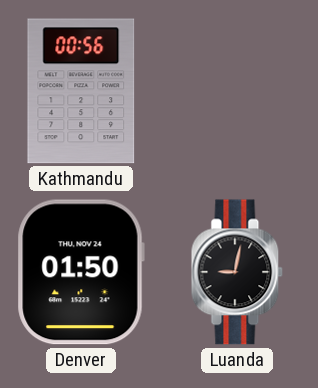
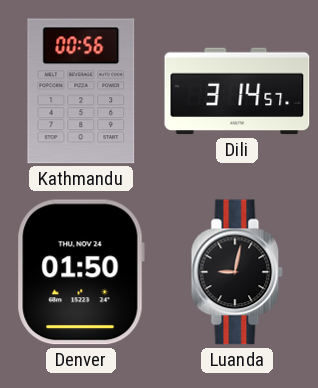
Dili: none -> 3:14
